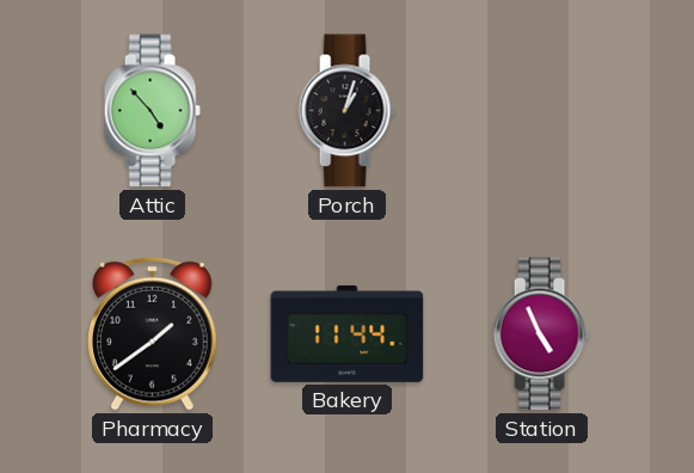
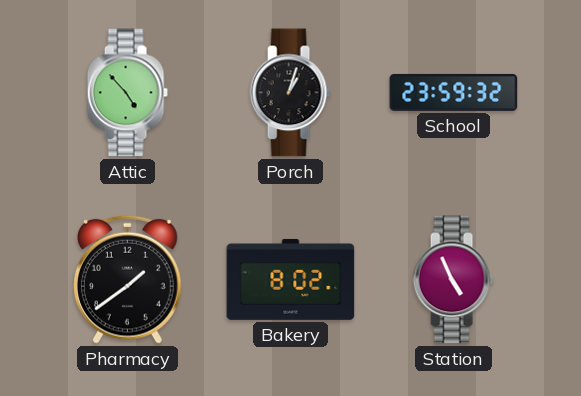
School: none -> 23:59
Bakery: 11:44 -> 8:02
